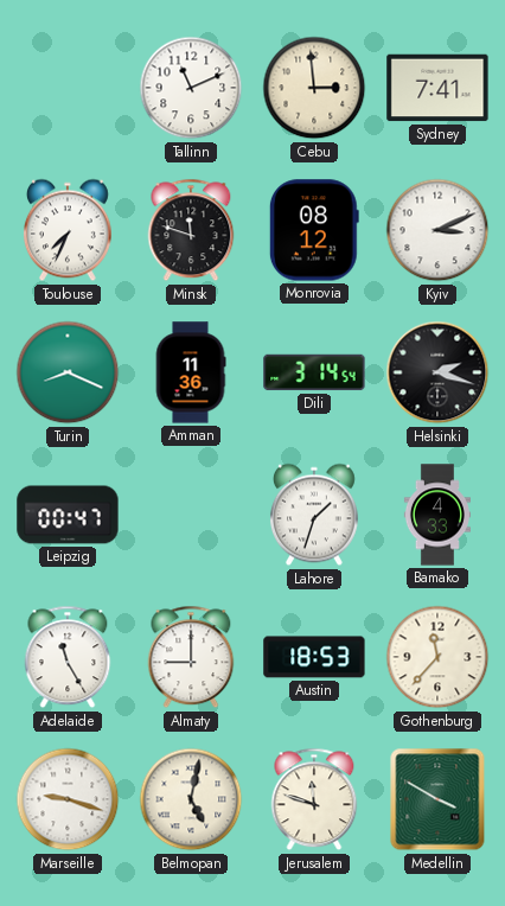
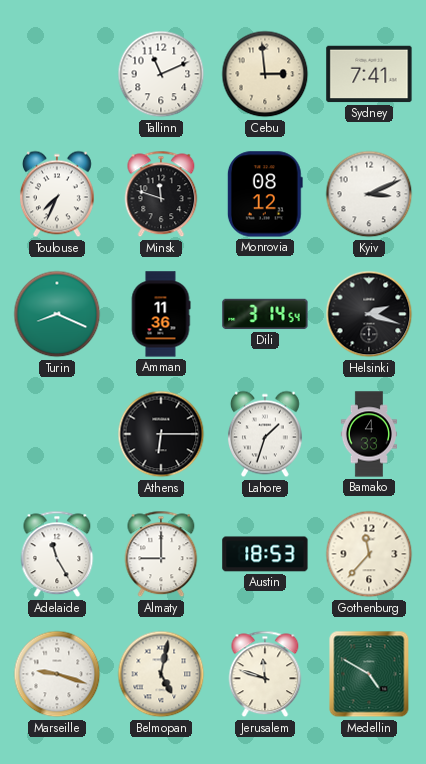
Leipzig: 00:47 -> none
Athens: none -> 6:15
Medellin: 3:50 -> 4:50
